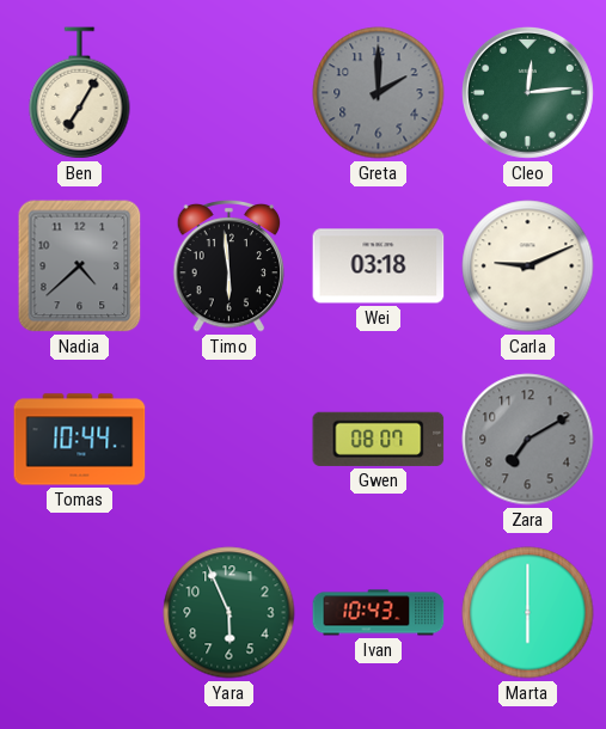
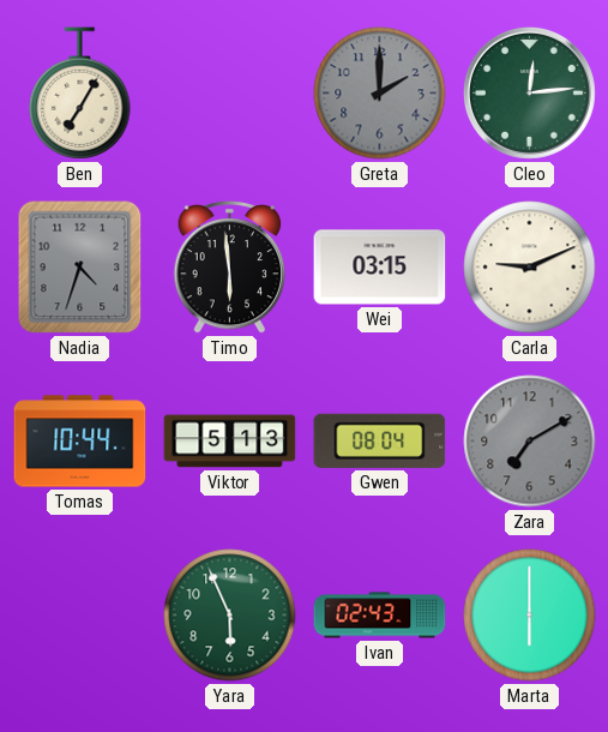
Nadia: 4:38 -> 4:33
Wei: 03:18 -> 03:15
Viktor: none -> 5:13
Gwen: 08:07 -> 08:04
Ivan: 10:43 -> 02:43
